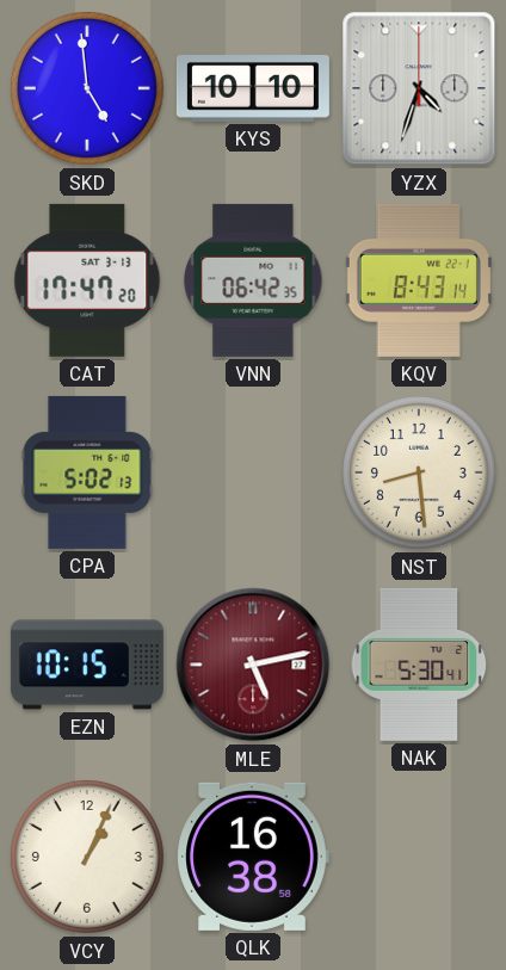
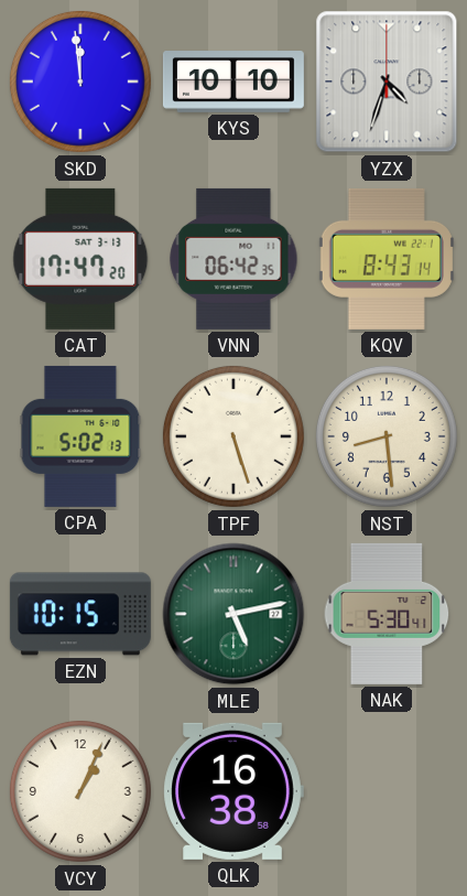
SKD: 4:59 -> 11:59
TPF: none -> 5:27
MLE dial: burgundy -> green
